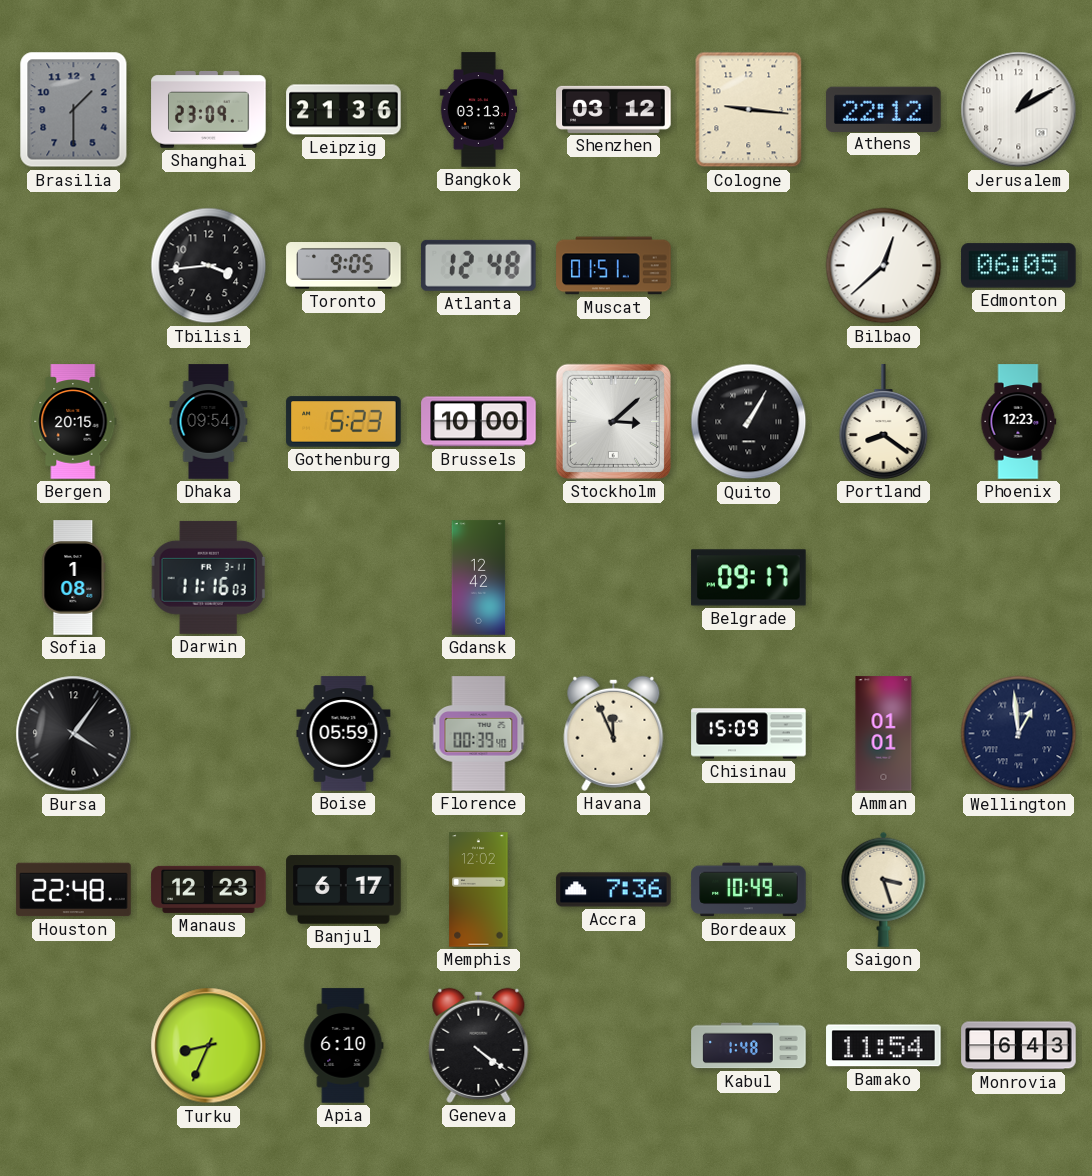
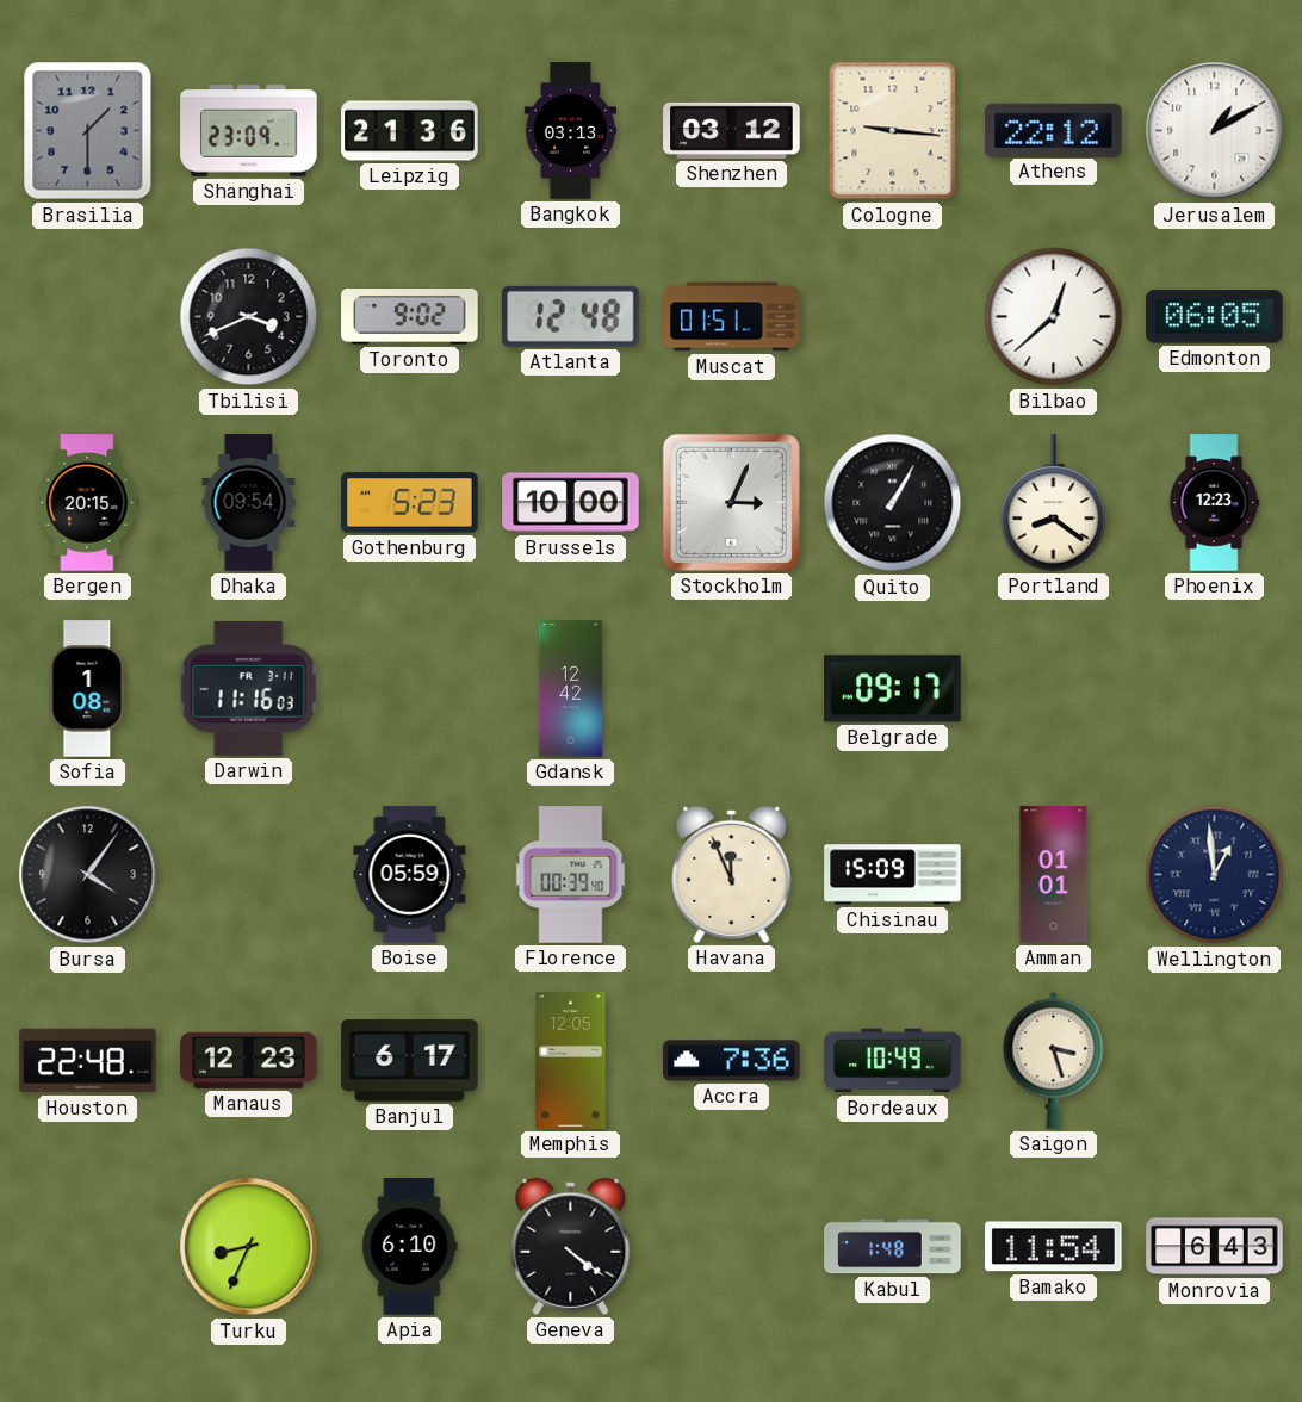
Tbilisi: 3:44 -> 3:41
Toronto: 9:05 -> 9:02
Stockholm: 3:08 -> 3:04
Memphis: 12:02 -> 12:05
